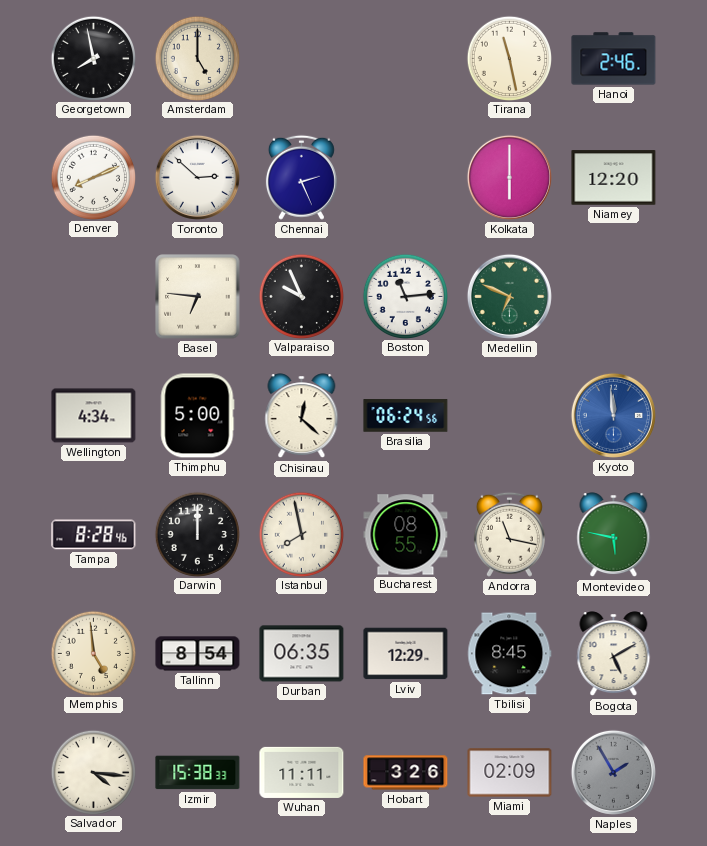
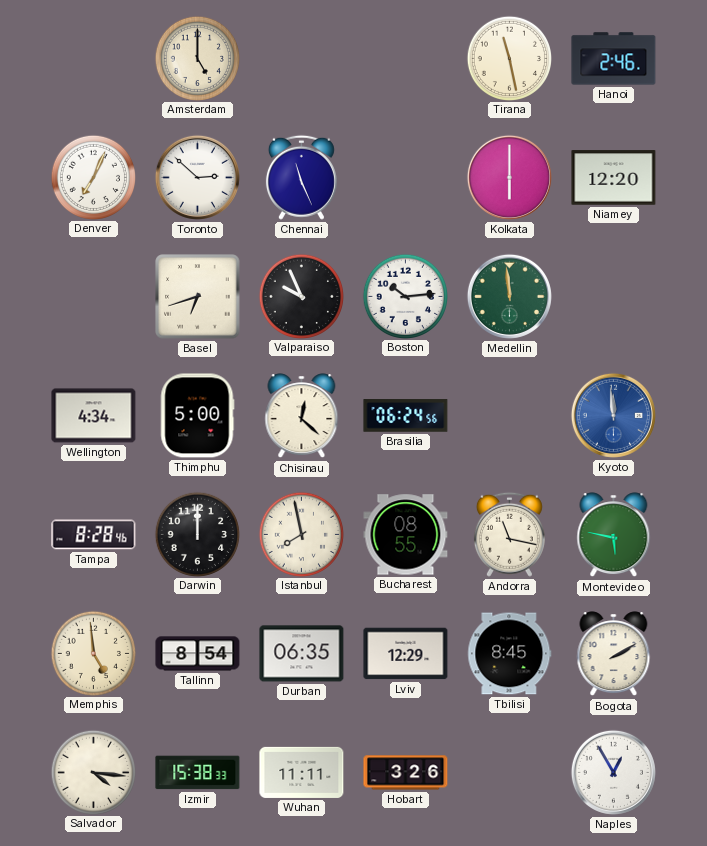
Georgetown: 7:58 -> none
Denver: 8:11 -> 7:04
Chennai: 2:26 -> 11:26
Basel: 6:46 -> 6:42
Boston: 11:14 -> 10:14
Medellin: 6:49 -> 11:59
Bogota: 5:10 -> 2:10
Miami: 02:09 -> none
Naples: 1:55 -> 12:55
Naples dial: grey -> white
